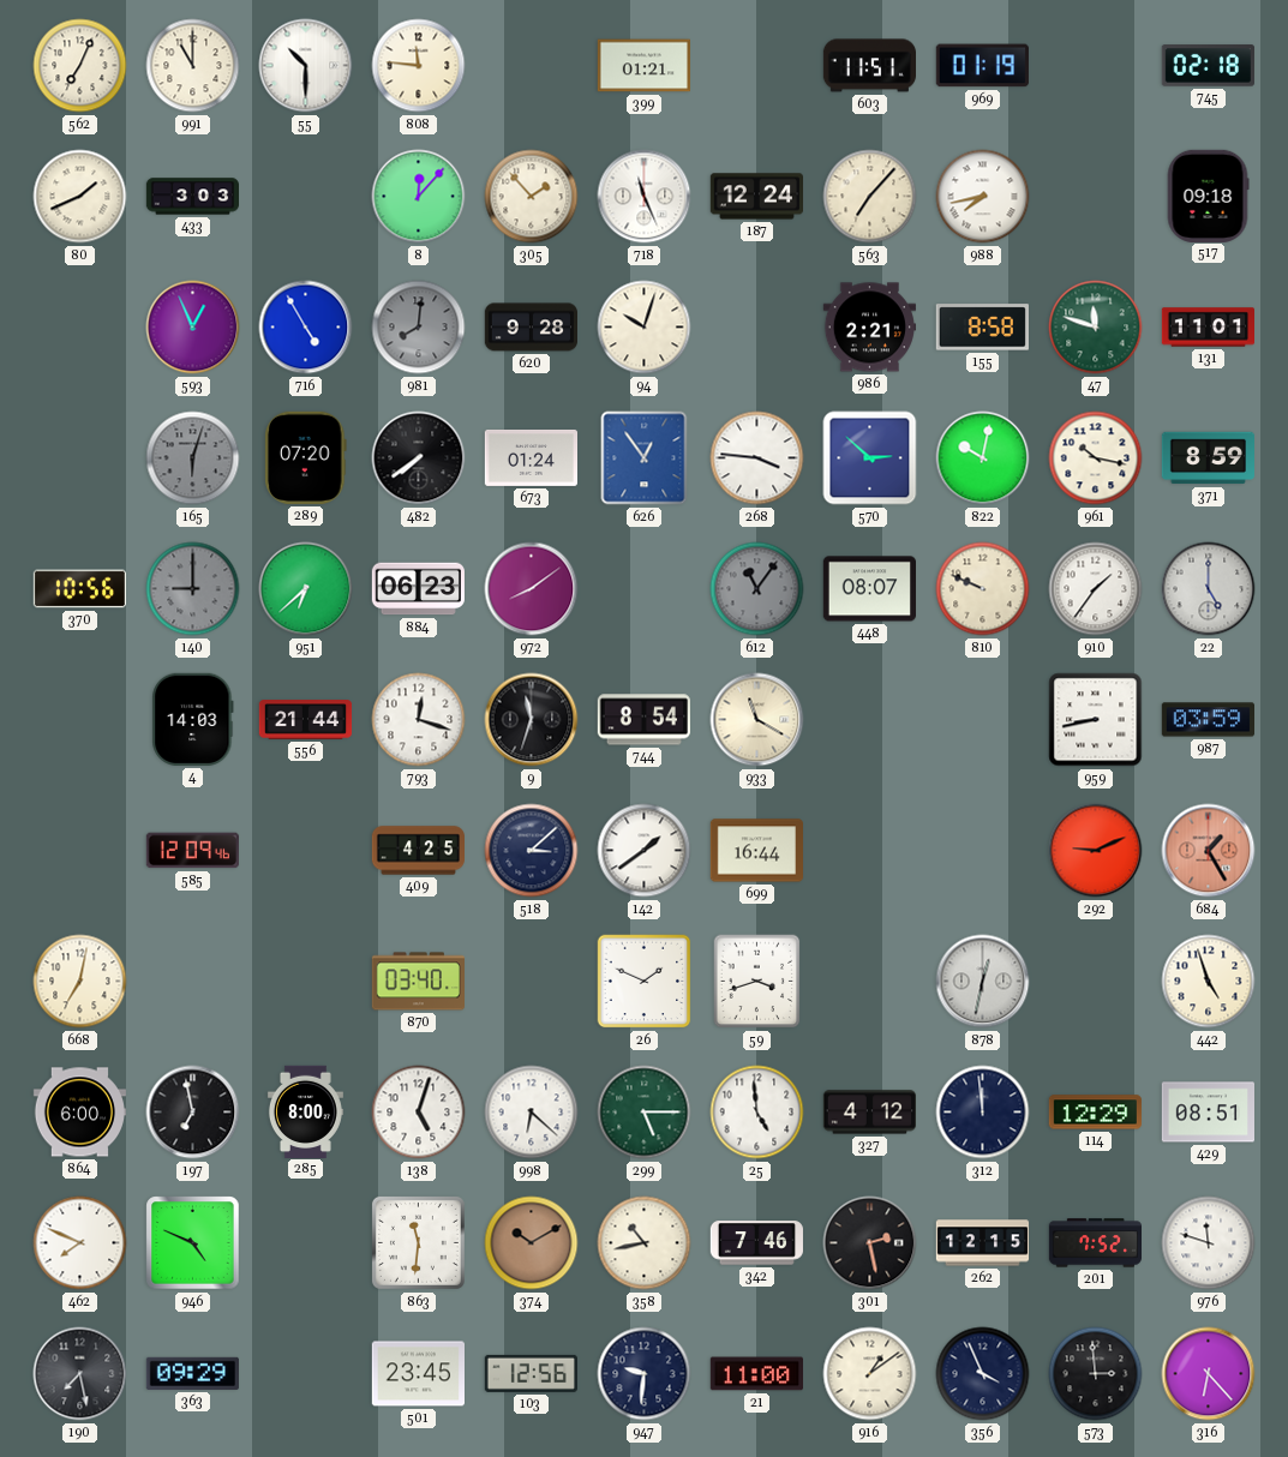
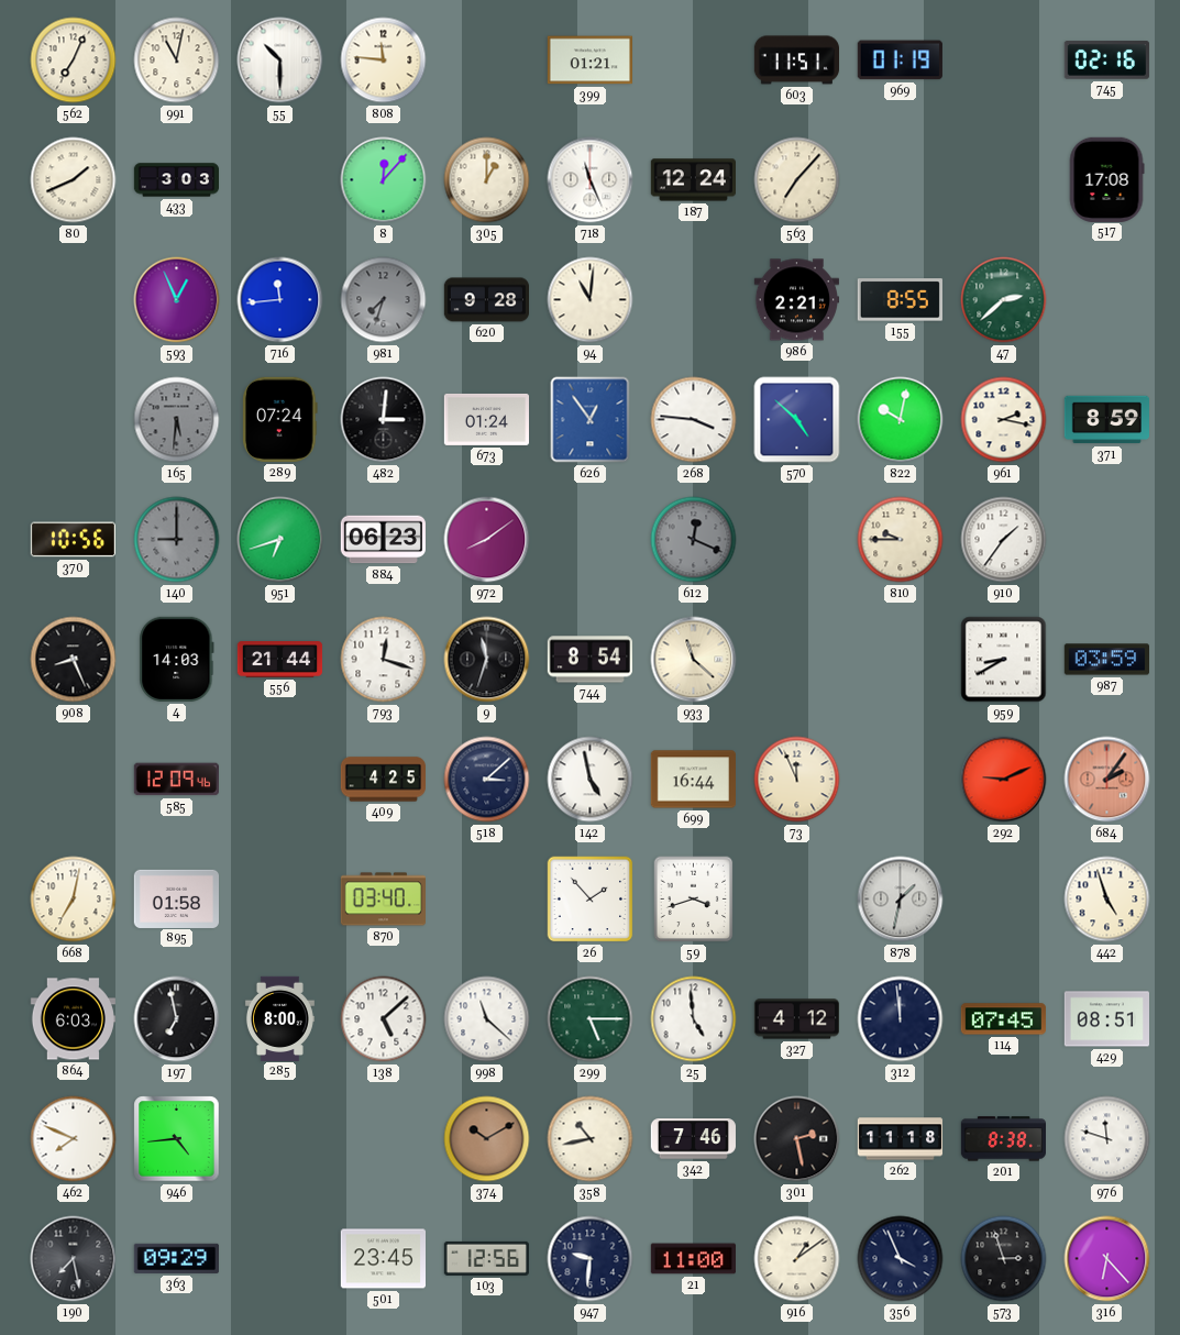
991: 11:00 -> 11:02
745: 02:18 -> 02:16
305: 1:53 -> 1:00
988: 7:43 -> none
517: 09:18 -> 17:08
716: 4:55 -> 11:44
981: 8:01 -> 7:33
94: 10:03 -> 11:01
155: 8:58 -> 8:55
47: 11:48 -> 2:38
131: 11:01 -> none
165: 6:03 -> 5:31
289: 07:20 -> 07:24
482: 7:39 -> 3:01
570: 2:52 -> 4:52
961: 10:17 -> 2:17
951: 6:38 -> 6:42
612: 11:06 -> 12:19
448: 08:07 -> none
810: 9:49 -> 9:45
22: 5:00 -> none
908: none -> 8:26
933: 11:20 -> 11:22
959: 8:43 -> 8:40
142: 1:39 -> 4:58
73: none -> 11:56
684: 1:25 -> 2:06
895: none -> 01:58
26: 1:49 -> 1:53
878: 12:32 -> 1:32
864: 6:00 -> 6:03
138: 5:03 -> 5:08
998: 6:22 -> 11:22
114: 12:29 -> 07:45
946: 4:49 -> 4:44
863: 11:31 -> none
262: 12:15 -> 11:18
201: 7:52 -> 8:38
573: 2:59 -> 2:57
